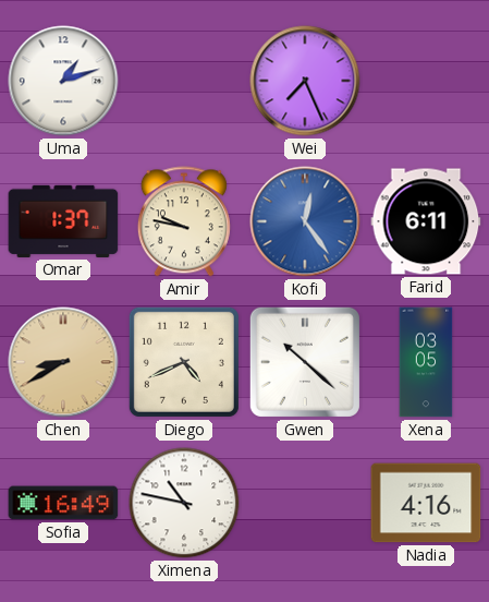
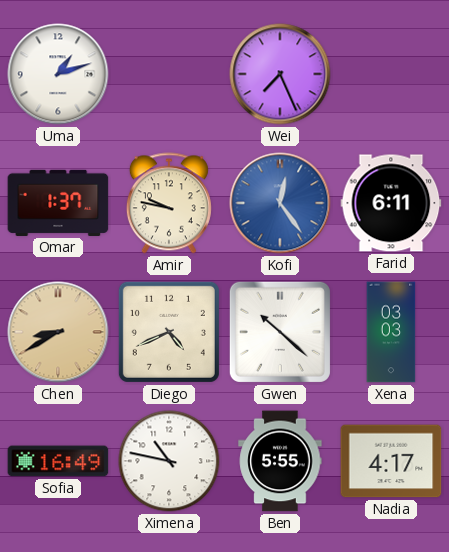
Xena: 03:05 -> 03:03
Ben: none -> 5:55
Nadia: 4:16 -> 4:17
